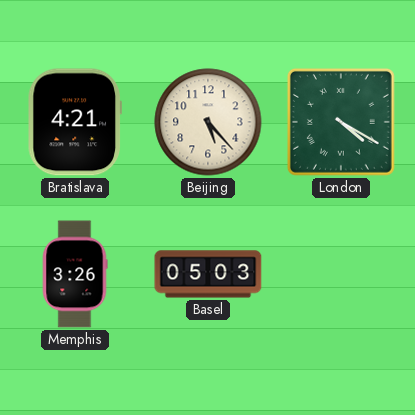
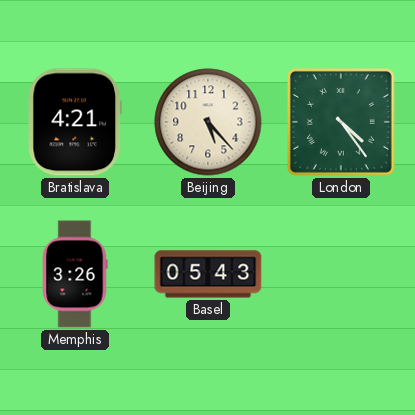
London: 4:20 -> 4:24
Basel: 05:03 -> 05:43
